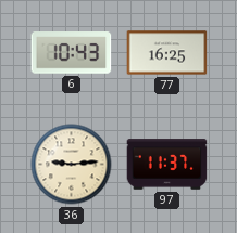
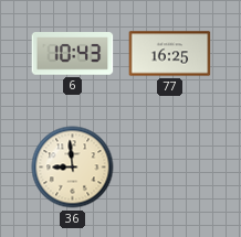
36: 9:14 -> 8:59
97: 11:37 -> none
